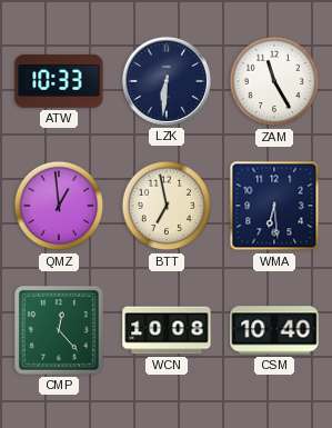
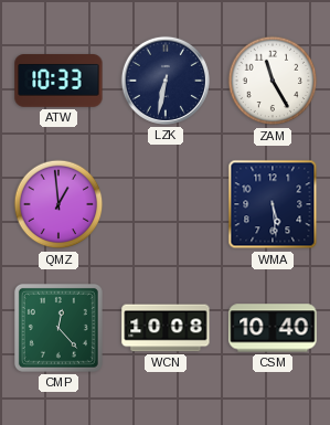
LZK: 6:31 -> 6:32
BTT: 6:58 -> none
WMA: 6:29 -> 5:29
